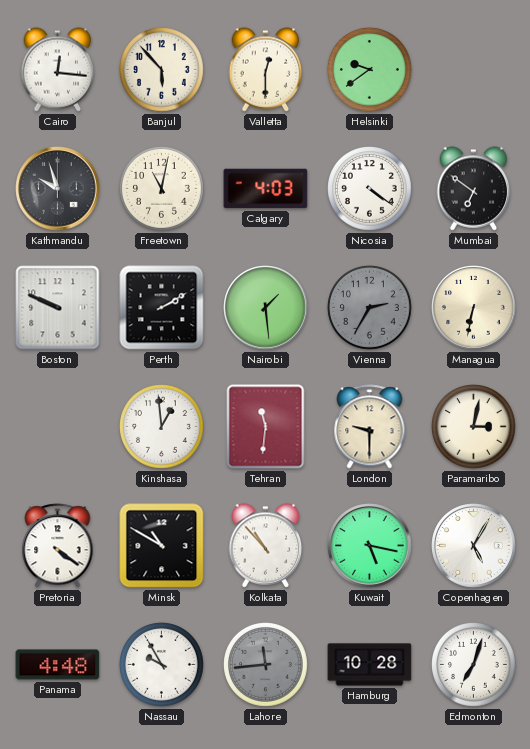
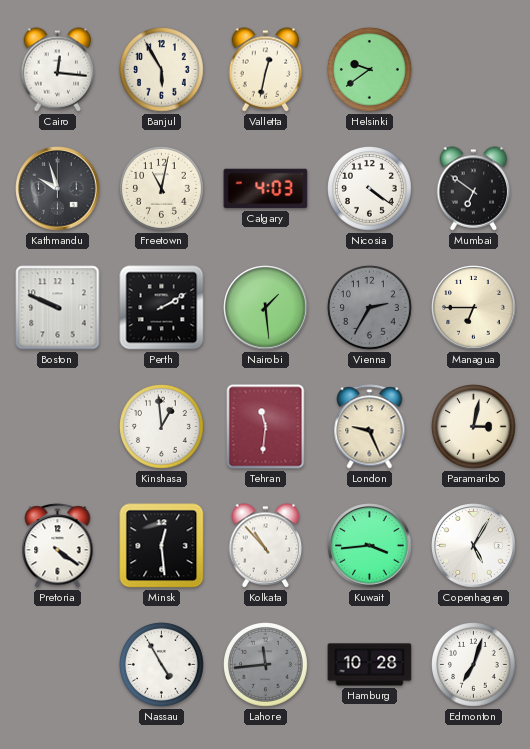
Banjul: 5:53 -> 5:55
Valletta: 12:30 -> 12:32
Managua: 6:32 -> 6:45
London: 9:30 -> 9:26
Minsk: 10:50 -> 12:29
Kuwait: 5:17 -> 3:44
Panama: 4:48 -> none
Nassau: 9:55 -> 4:55
